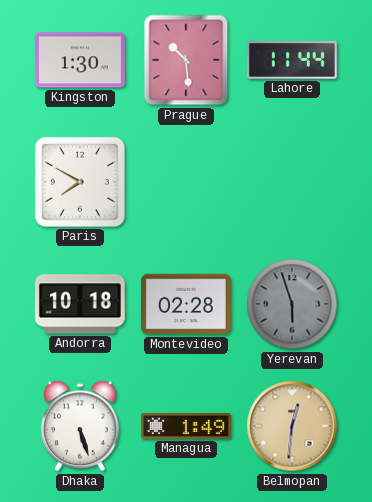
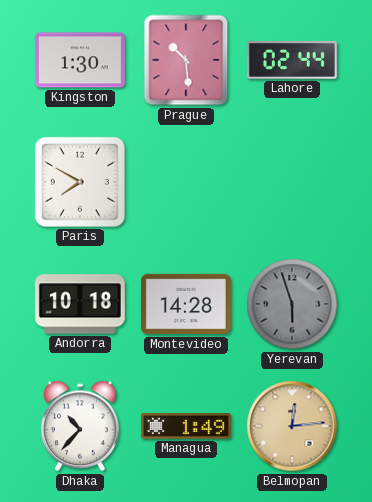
Lahore: 11:44 -> 02:44
Montevideo: 02:28 -> 14:28
Dhaka: 5:27 -> 10:37
Belmopan: 12:31 -> 12:14
